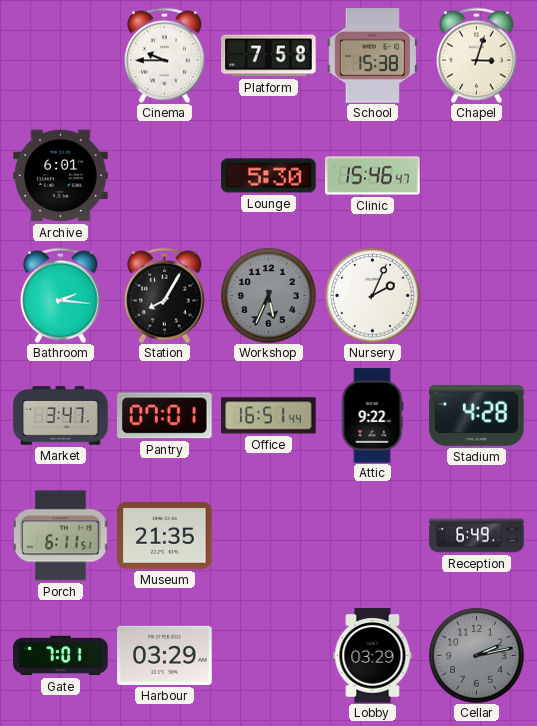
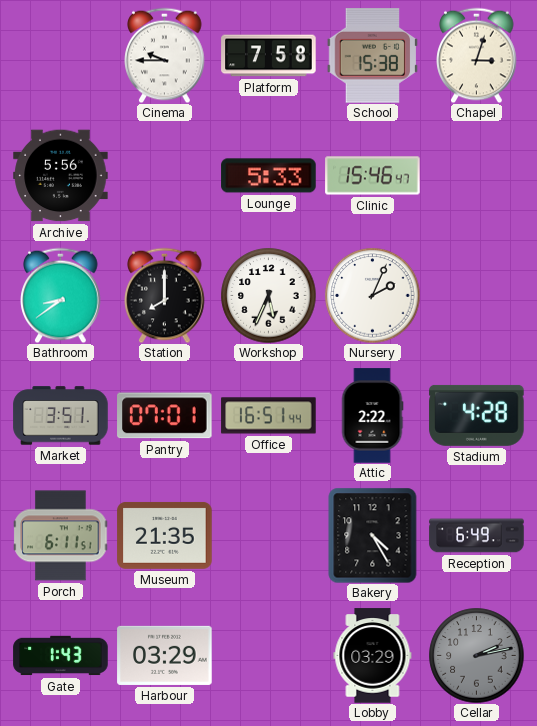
Archive: 6:01 -> 5:56
Lounge: 5:30 -> 5:33
Bathroom: 2:16 -> 8:39
Station: 8:05 -> 8:00
Workshop dial: grey -> white
Market: 3:47 -> 3:51
Attic: 9:22 -> 2:22
Bakery: none -> 4:25
Gate: 7:01 -> 1:43
